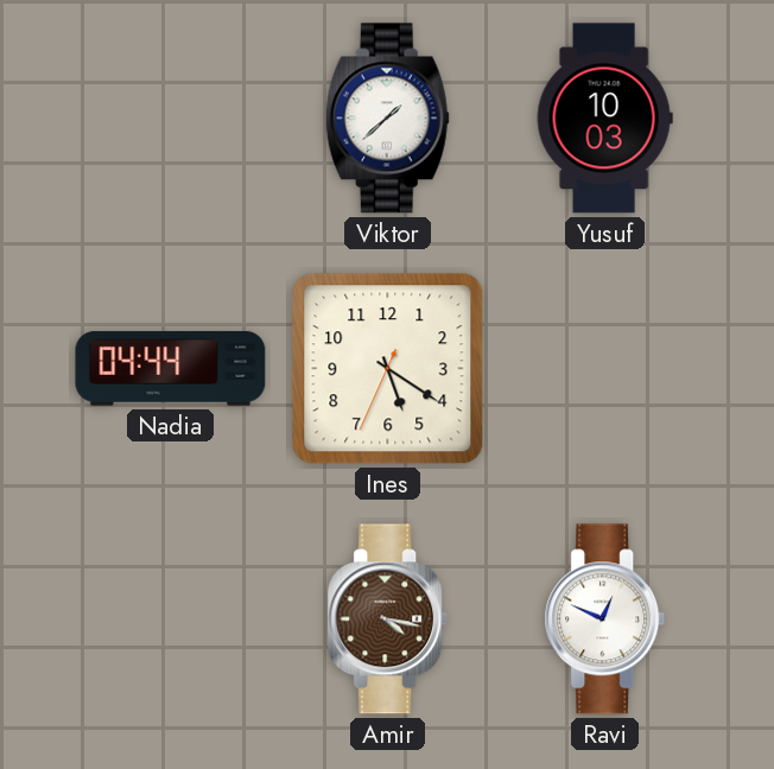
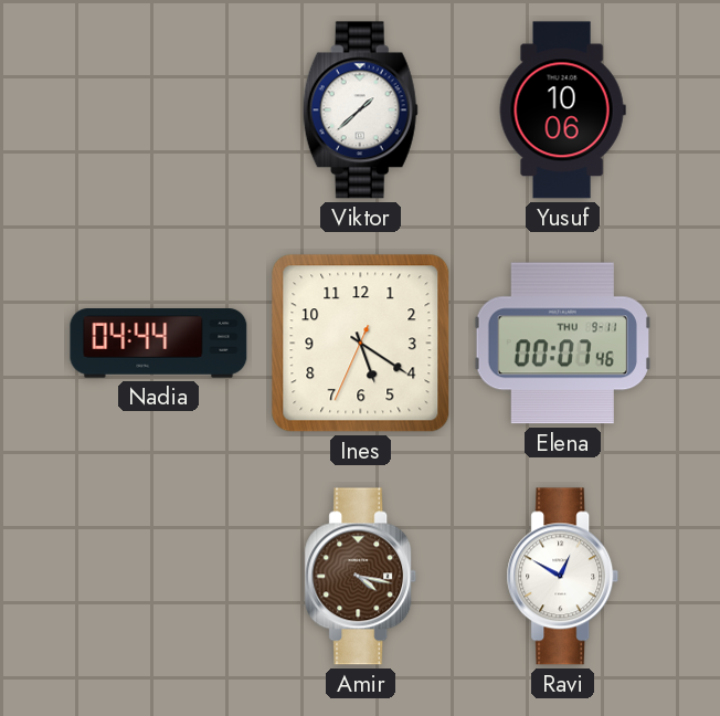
Yusuf: 10:03 -> 10:06
Elena: none -> 00:07
Ravi: 12:49 -> 12:50
